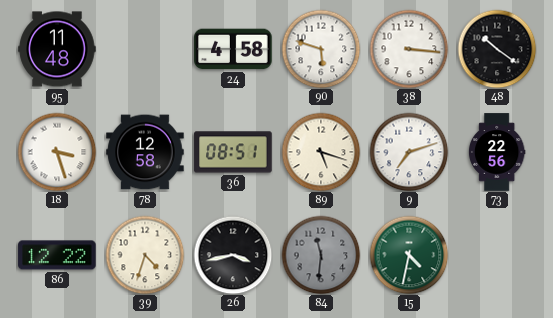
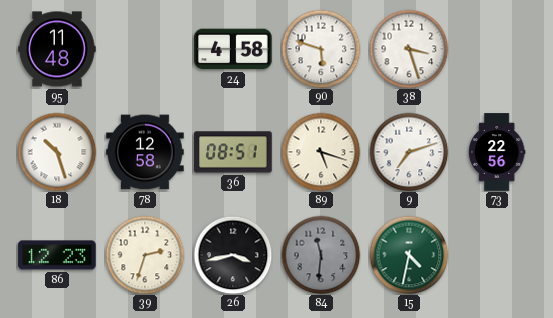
38: 3:16 -> 3:27
48: 10:21 -> none
18: 3:27 -> 10:27
86: 12:22 -> 12:23
39: 4:33 -> 2:33
